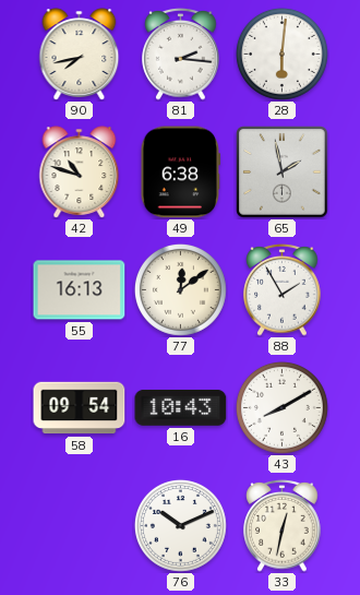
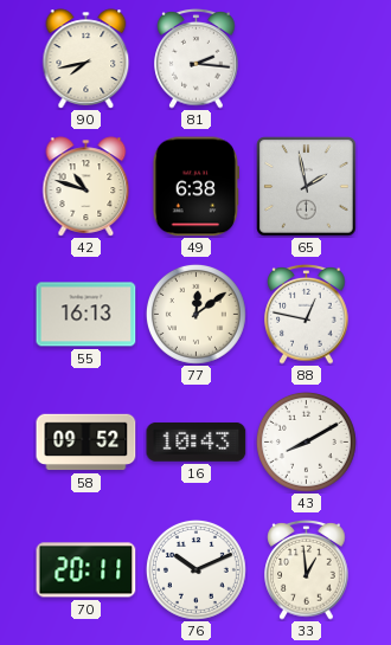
28: 6:01 -> none
88: 1:55 -> 12:47
58: 09:54 -> 09:52
70: none -> 20:11
33: 12:32 -> 12:59
